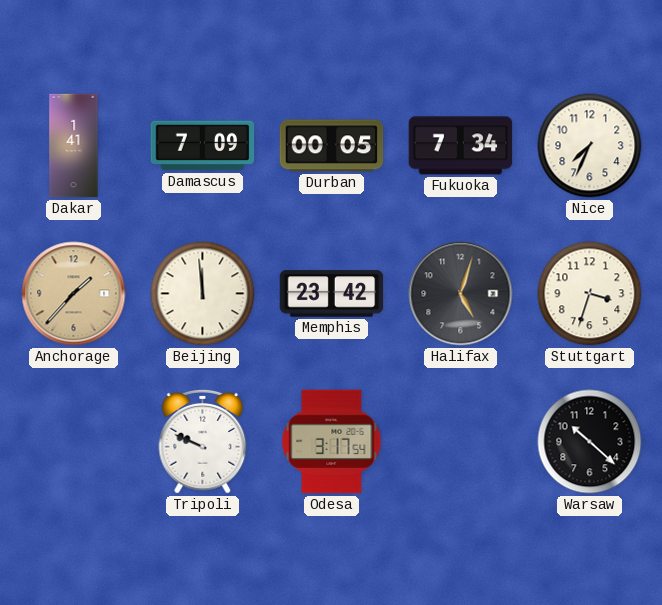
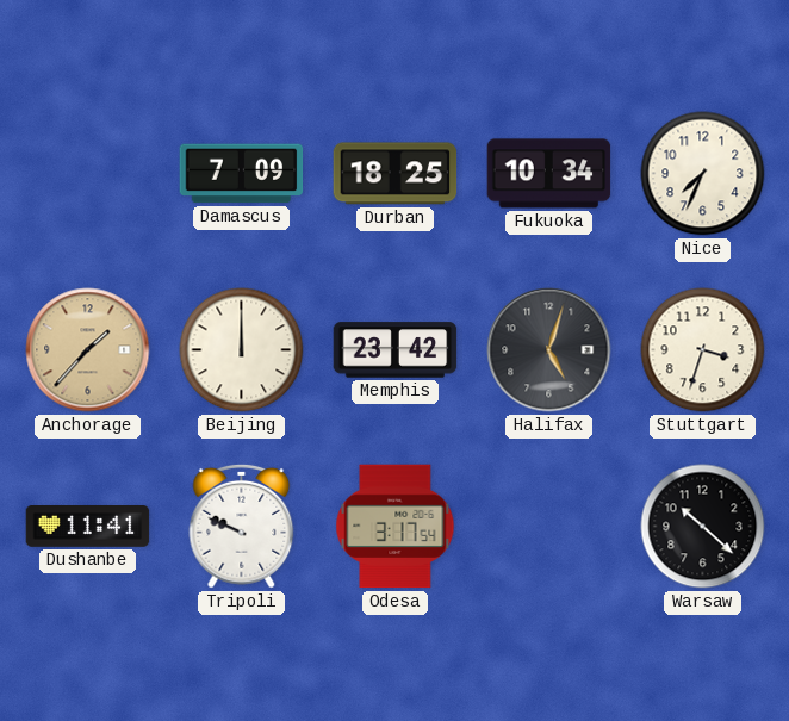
Dakar: 1:41 -> none
Durban: 00:05 -> 18:25
Fukuoka: 7:34 -> 10:34
Beijing: 11:59 -> 12:00
Dushanbe: none -> 11:41
